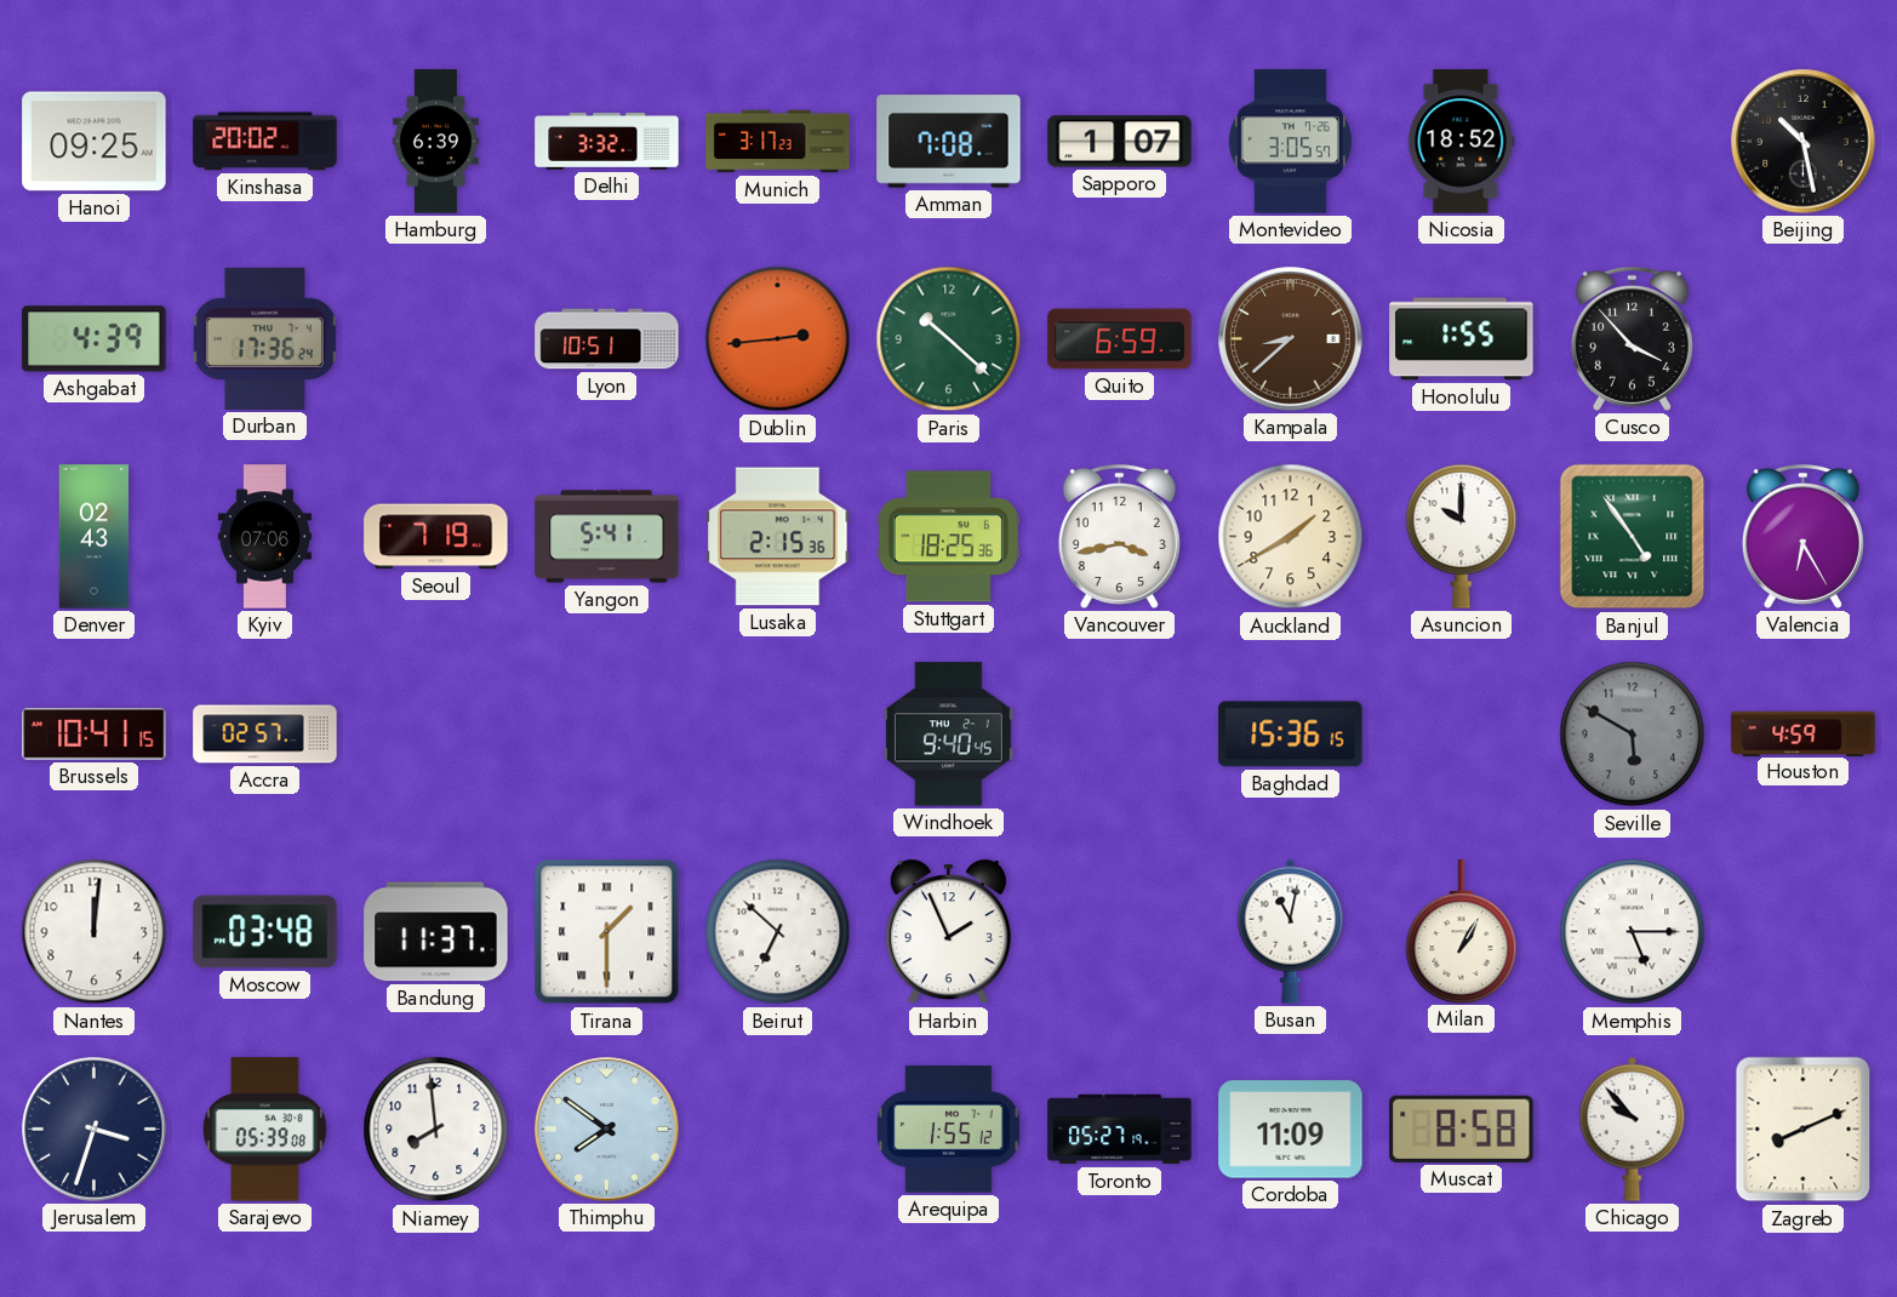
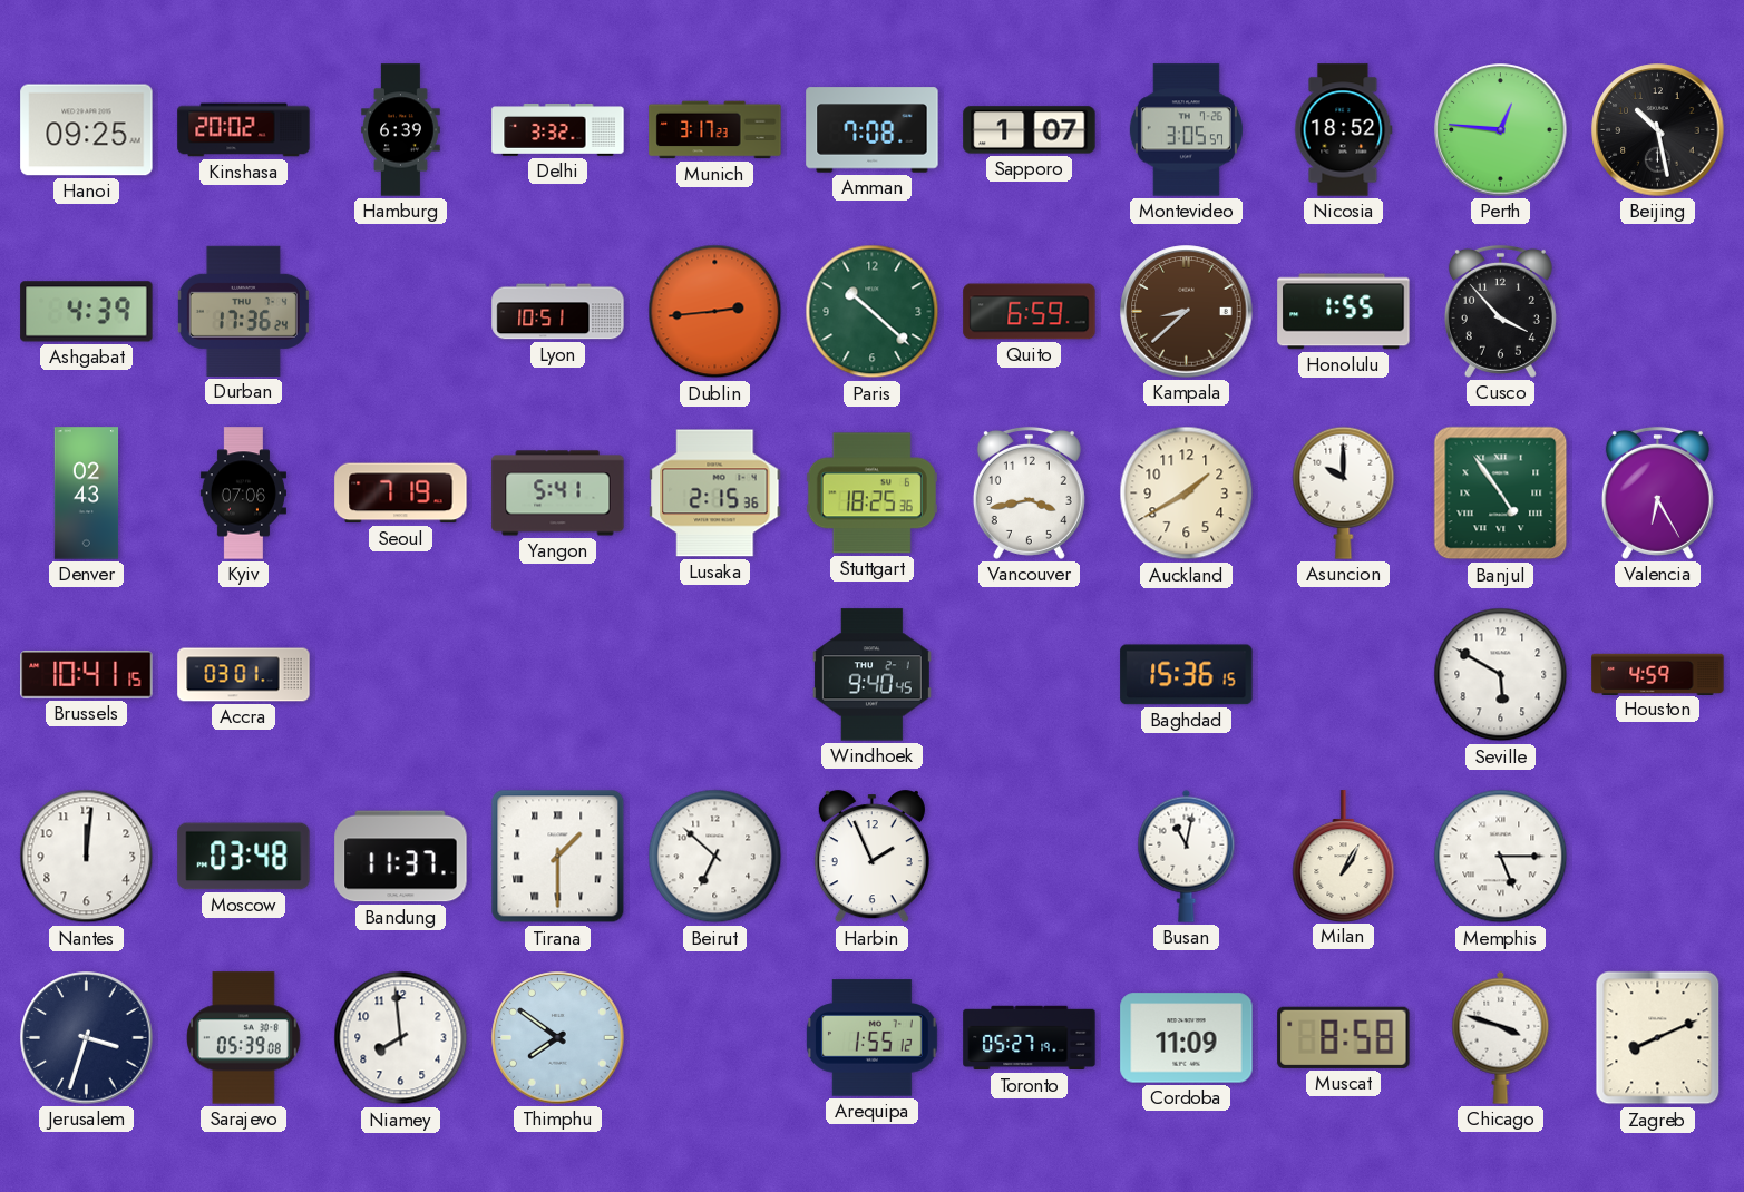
Perth: none -> 12:46
Accra: 02:57 -> 03:01
Seville dial: grey -> white
Chicago: 9:53 -> 3:48
